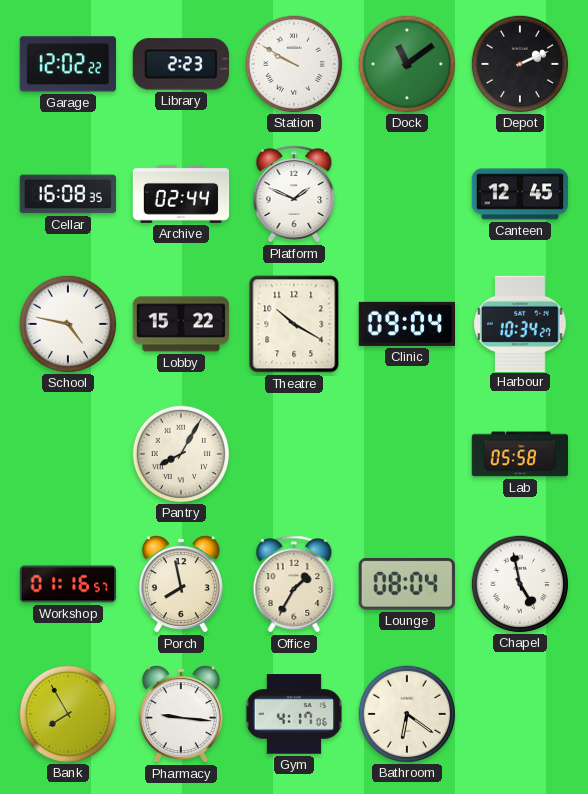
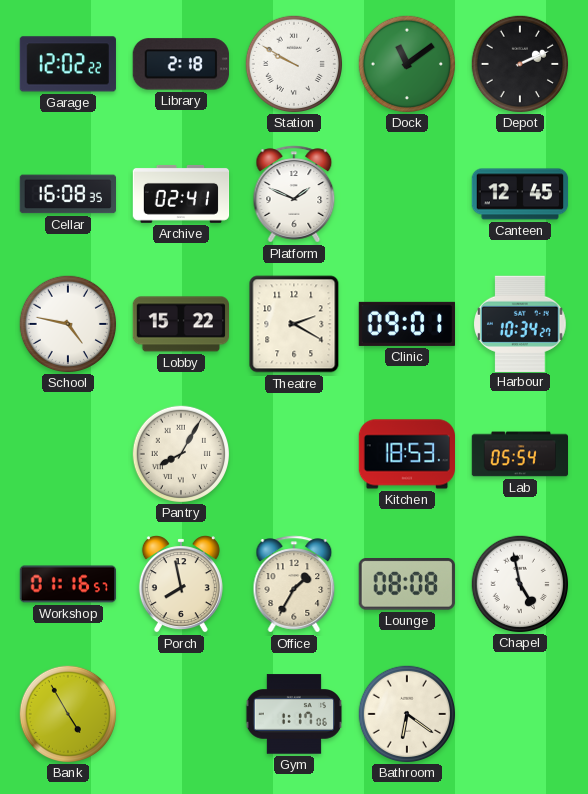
Library: 2:23 -> 2:18
Archive: 02:44 -> 02:41
Theatre: 10:20 -> 2:20
Clinic: 09:04 -> 09:01
Kitchen: none -> 18:53
Lab: 05:58 -> 05:54
Lounge: 08:04 -> 08:08
Bank: 7:55 -> 4:55
Pharmacy: 9:16 -> none
Gym: 4:17 -> 1:17
